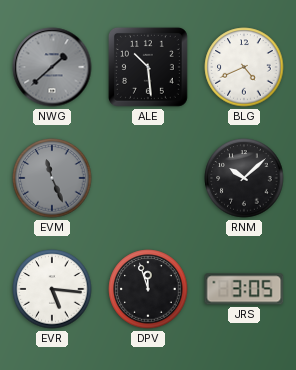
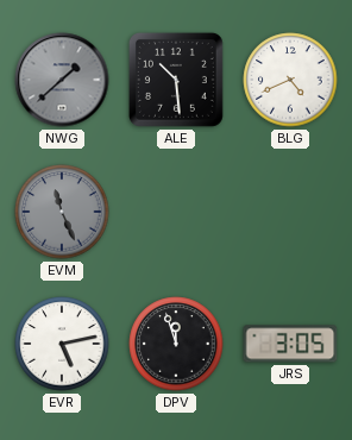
RNM: 10:08 -> none
EVR: 5:16 -> 5:13
